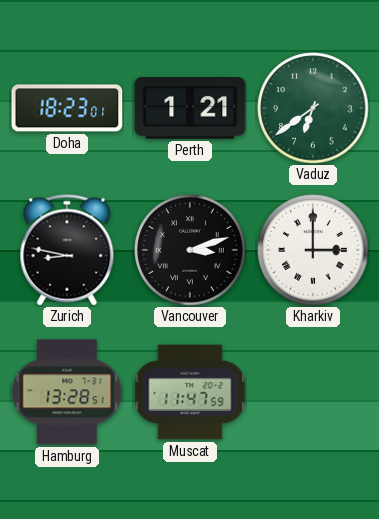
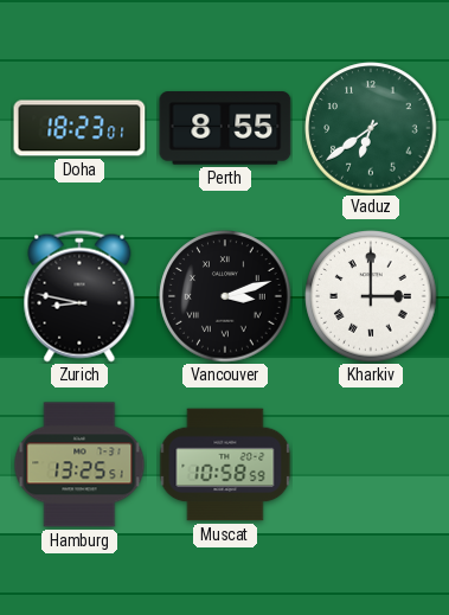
Perth: 1:21 -> 8:55
Hamburg: 13:28 -> 13:25
Muscat: 11:47 -> 10:58
